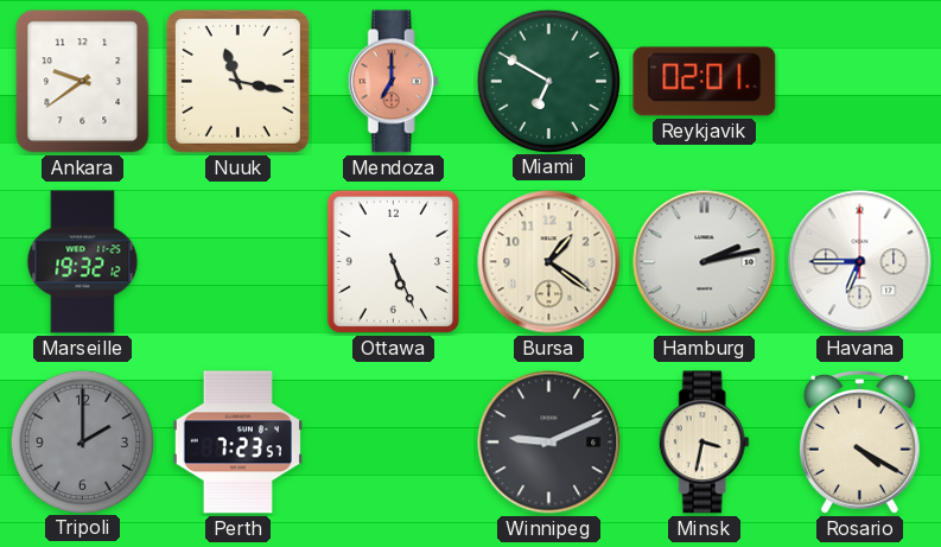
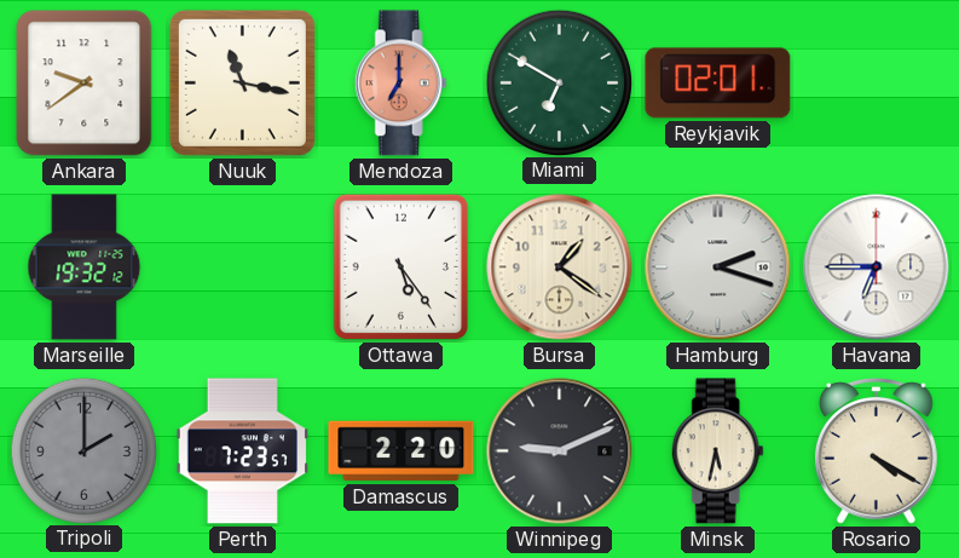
Ottawa: 5:26 -> 5:24
Hamburg: 2:13 -> 2:18
Damascus: none -> 2:20
Minsk: 3:32 -> 5:32
